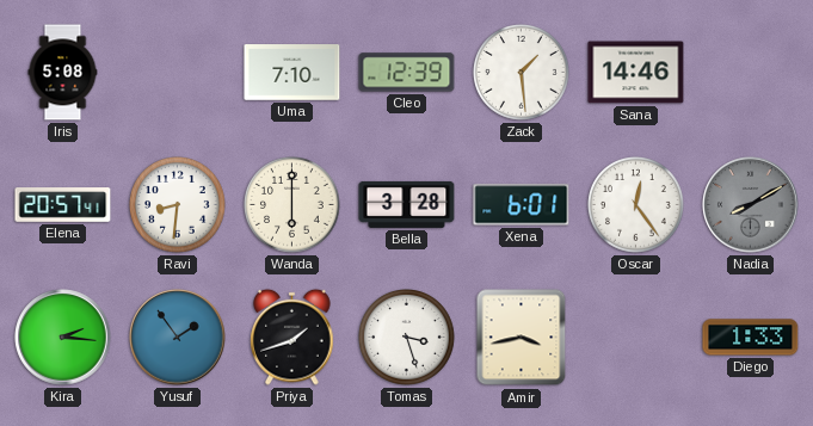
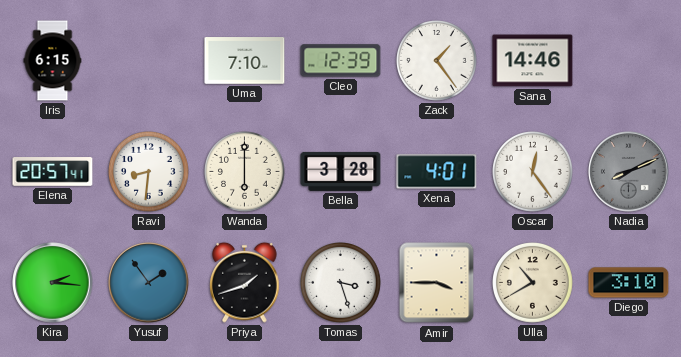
Iris: 5:08 -> 6:15
Zack: 1:29 -> 1:24
Xena: 6:01 -> 4:01
Nadia: 8:10 -> 8:11
Amir: 3:43 -> 3:45
Ulla: none -> 10:40
Diego: 1:33 -> 3:10
